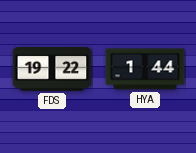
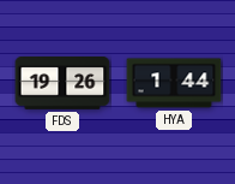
FDS: 19:22 -> 19:26
